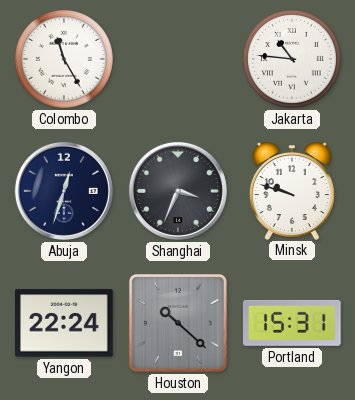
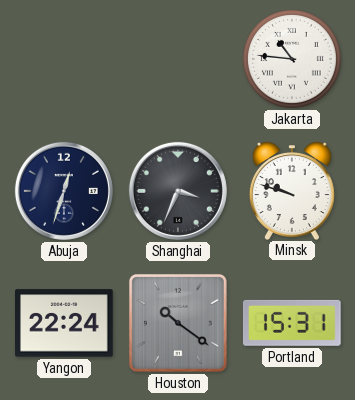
Colombo: 11:25 -> none
Houston: 10:22 -> 10:21
